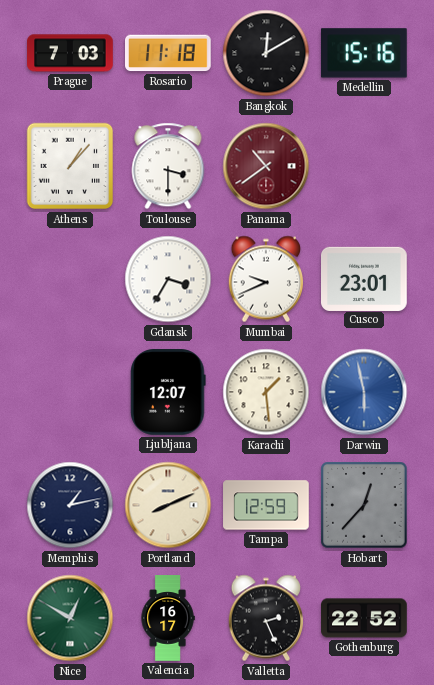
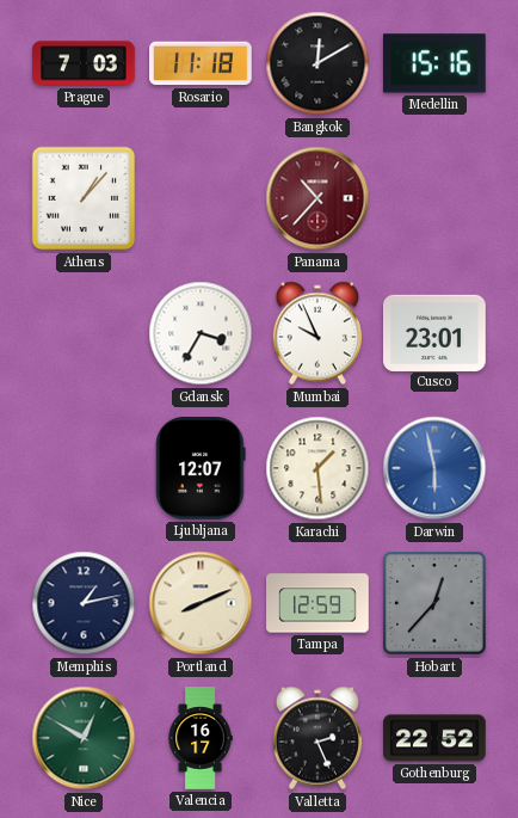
Toulouse: 3:30 -> none
Panama: 10:39 -> 10:37
Mumbai: 9:41 -> 9:56
